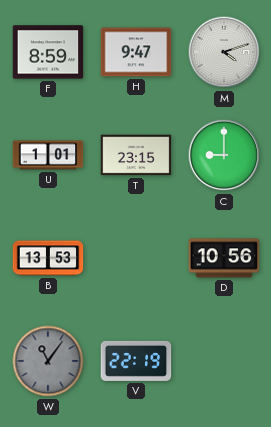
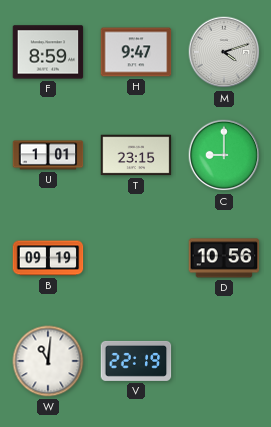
B: 13:53 -> 09:19
W: 11:06 -> 11:01
W dial: grey -> white
